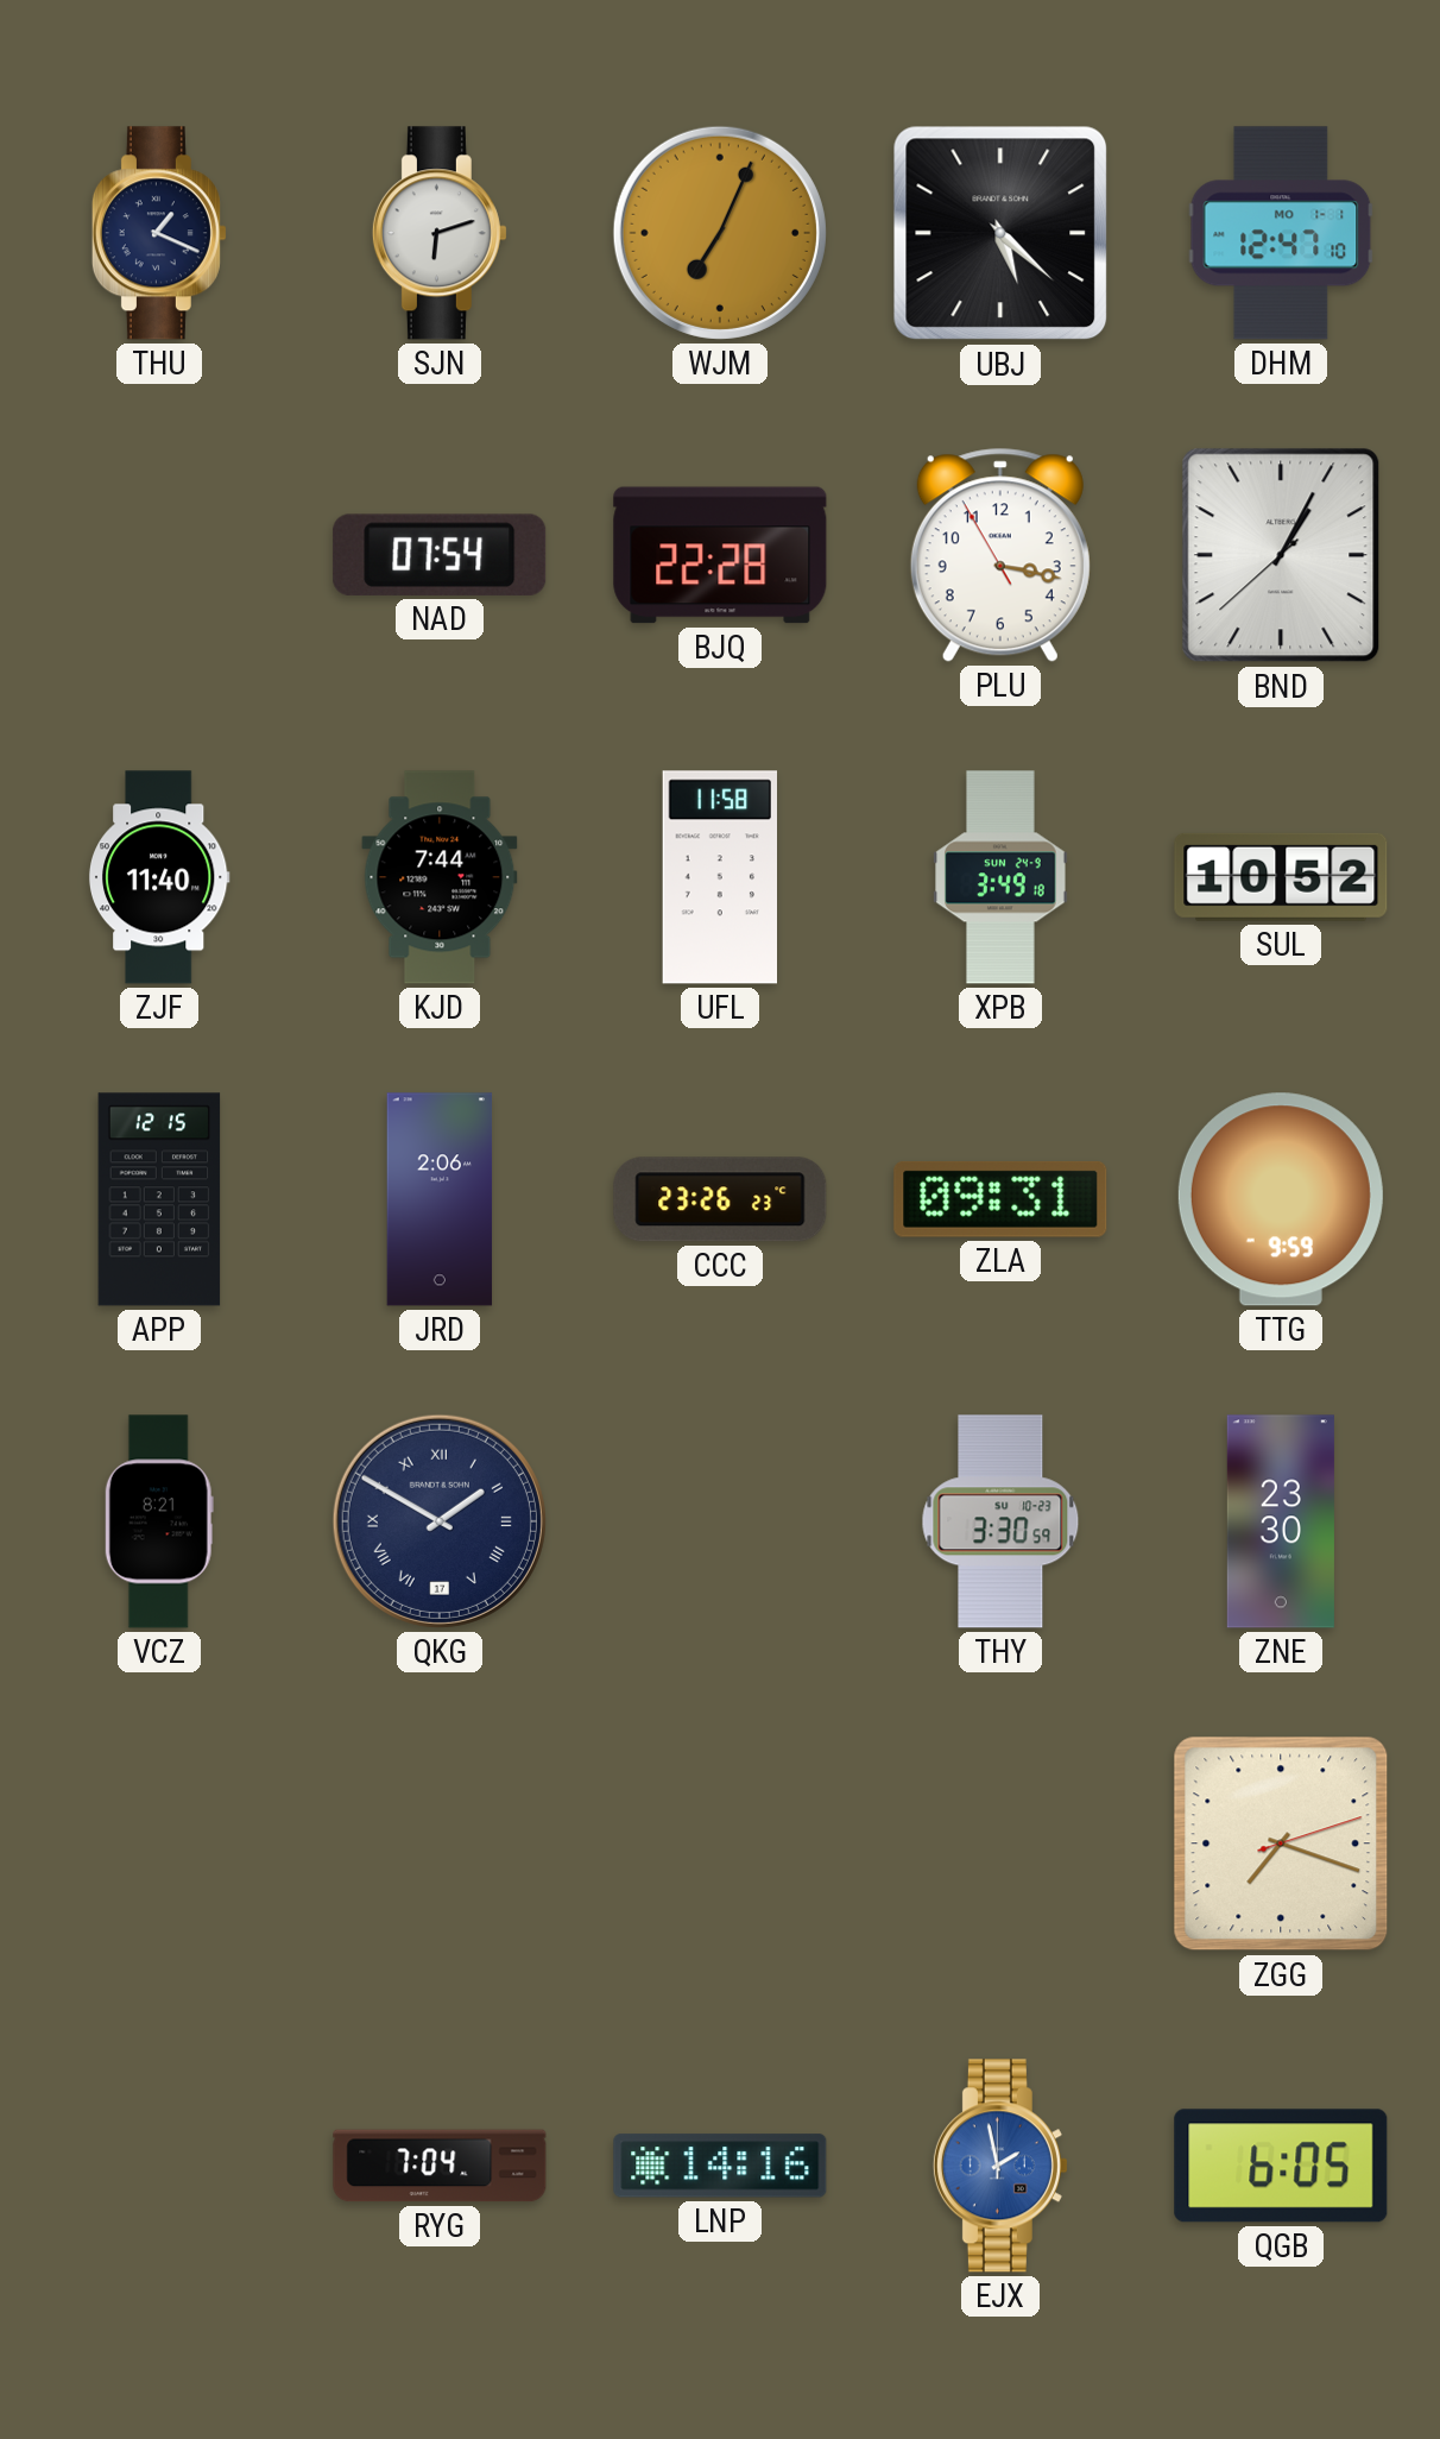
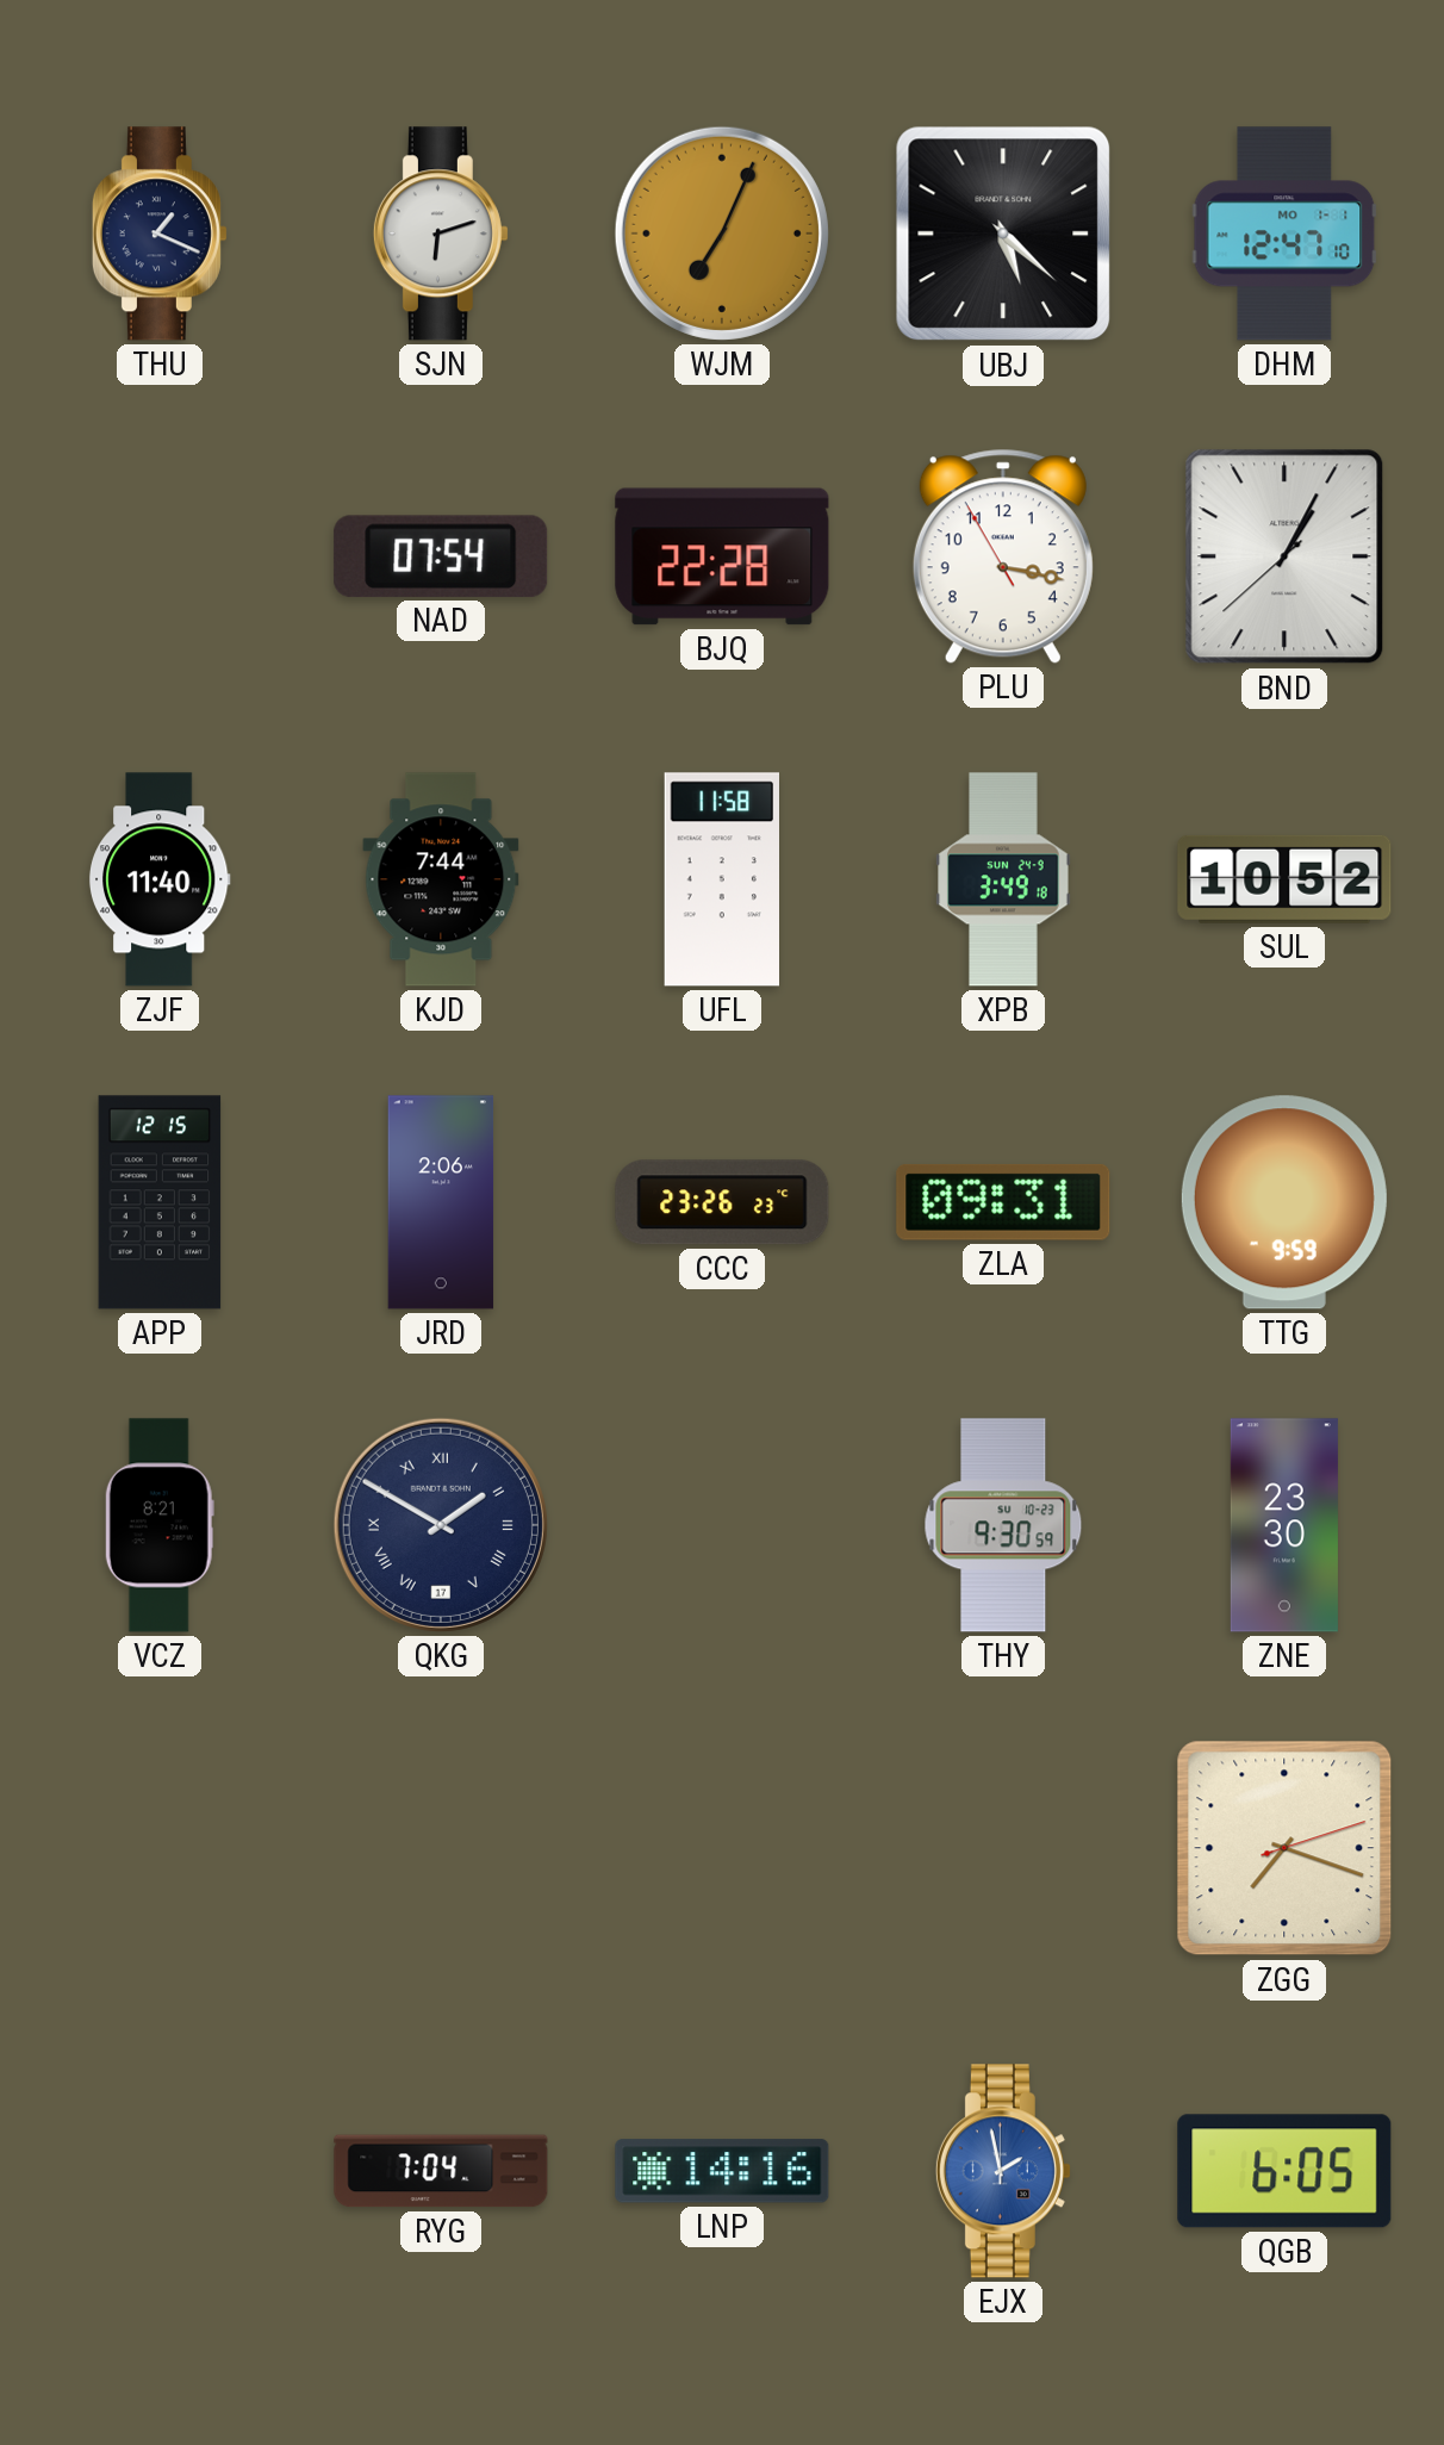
THY: 3:30 -> 9:30
